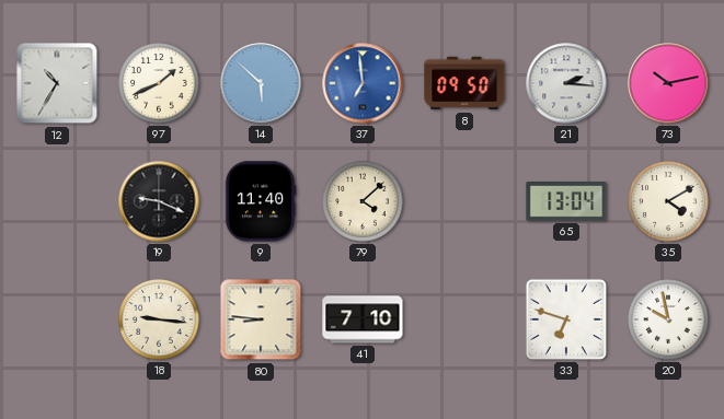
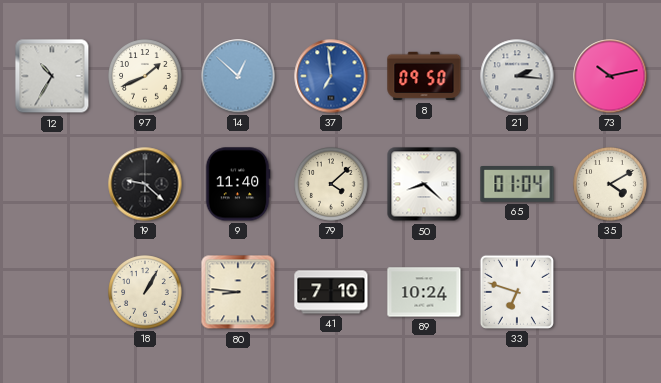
14: 5:52 -> 12:52
19: 9:19 -> 9:22
50: none -> 8:22
65: 13:04 -> 01:04
18: 9:16 -> 1:05
89: none -> 10:24
20: 9:58 -> none
